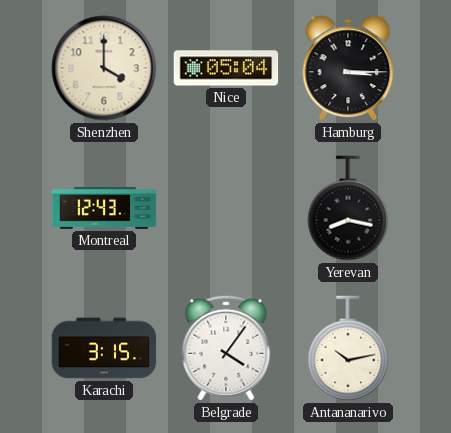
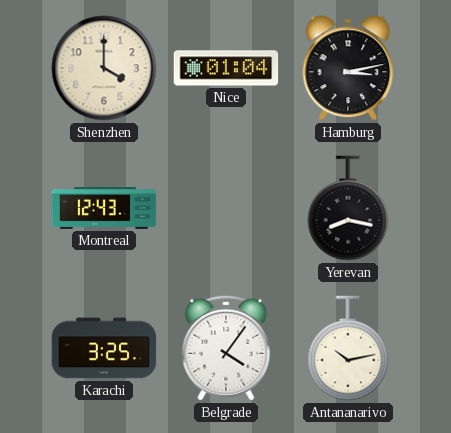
Nice: 05:04 -> 01:04
Hamburg: 3:15 -> 3:13
Karachi: 3:15 -> 3:25
